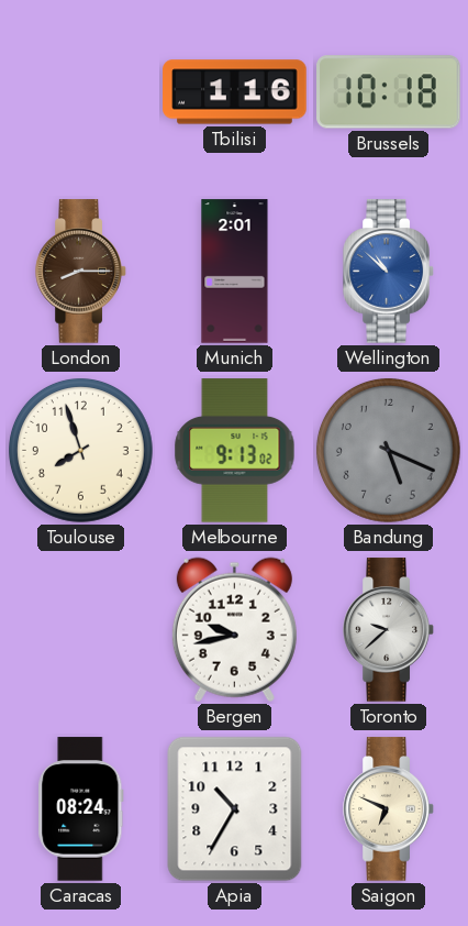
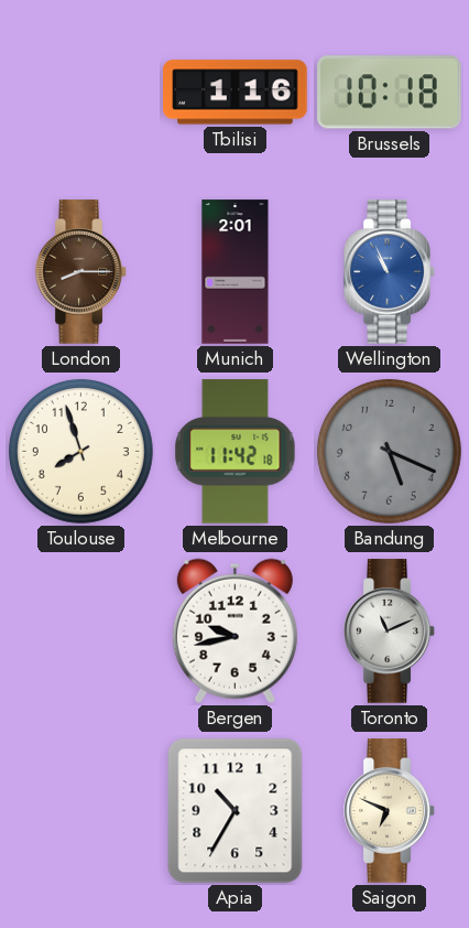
Wellington: 10:52 -> 10:56
Melbourne: 9:13 -> 11:42
Toronto: 9:38 -> 11:11
Caracas: 08:24 -> none
